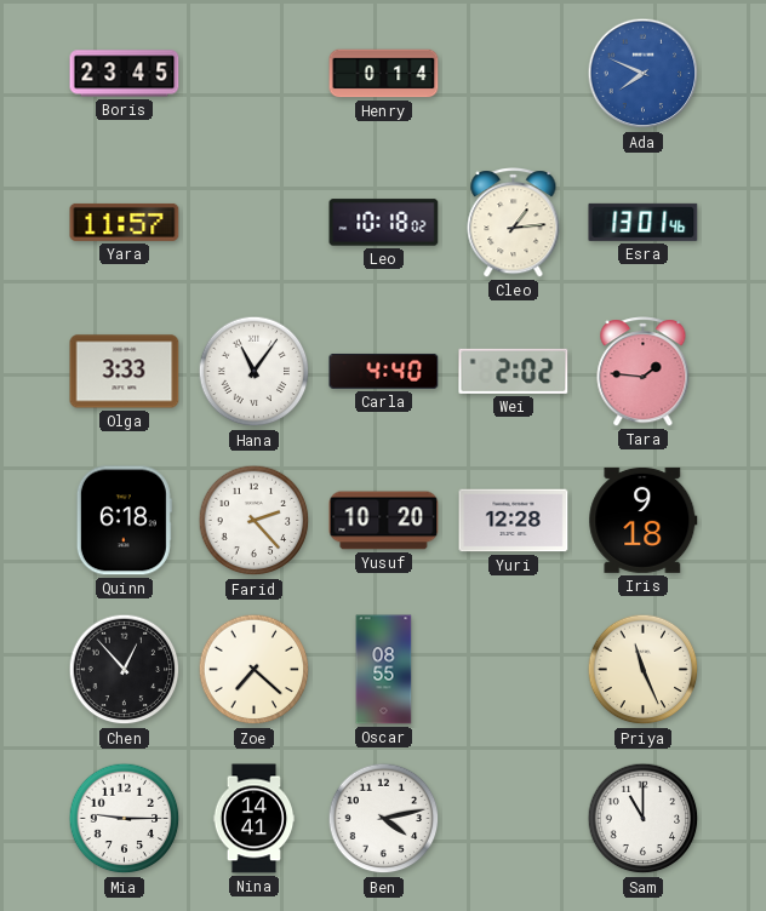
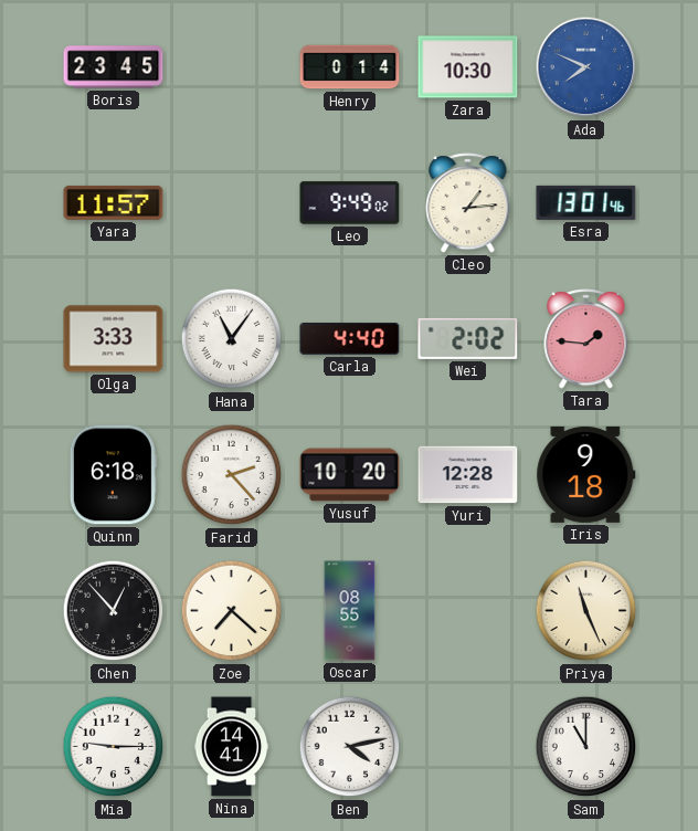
Zara: none -> 10:30
Leo: 10:18 -> 9:49
